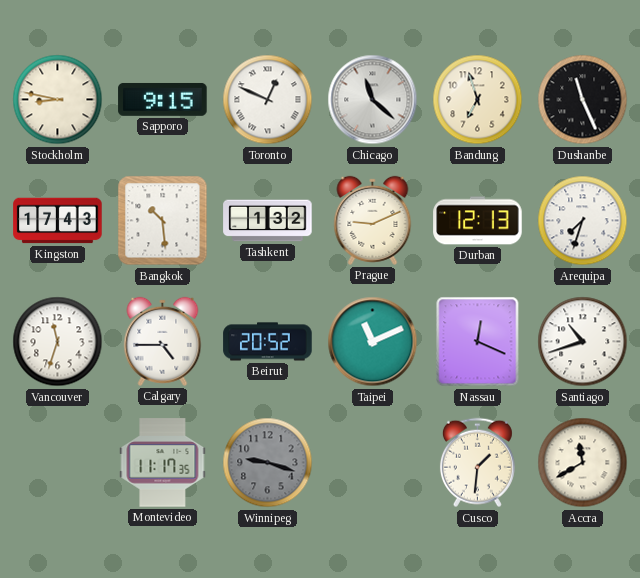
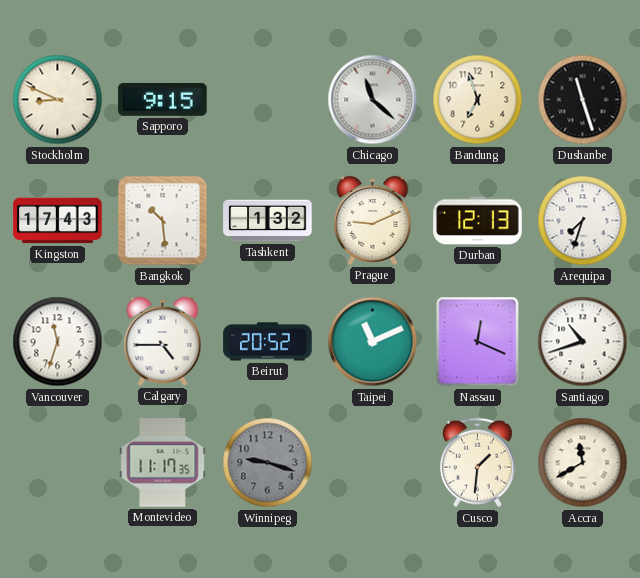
Stockholm: 8:47 -> 8:49
Toronto: 12:49 -> none
Dushanbe: 11:26 -> 11:27
